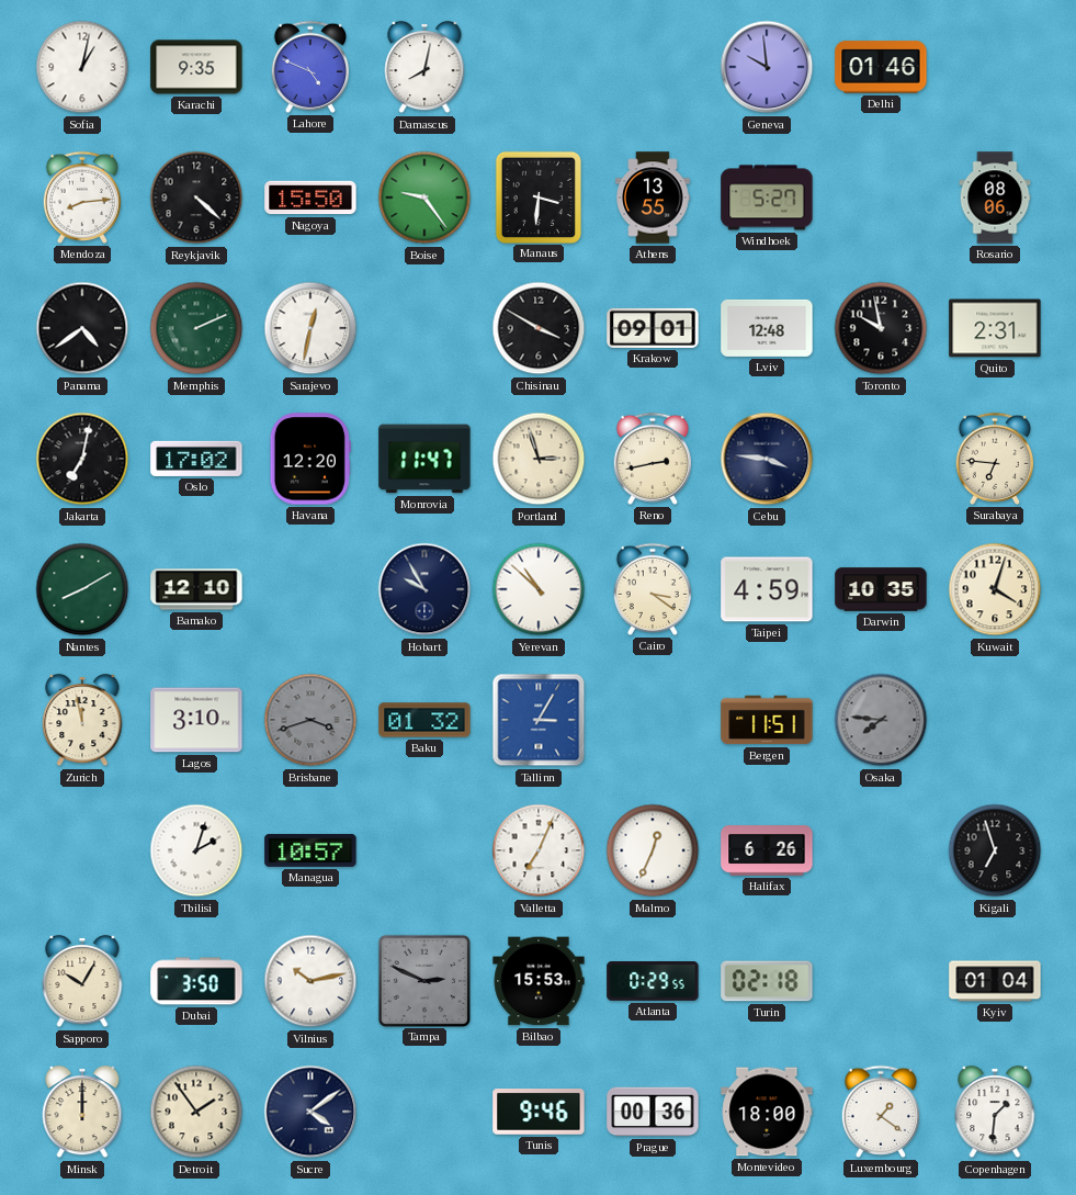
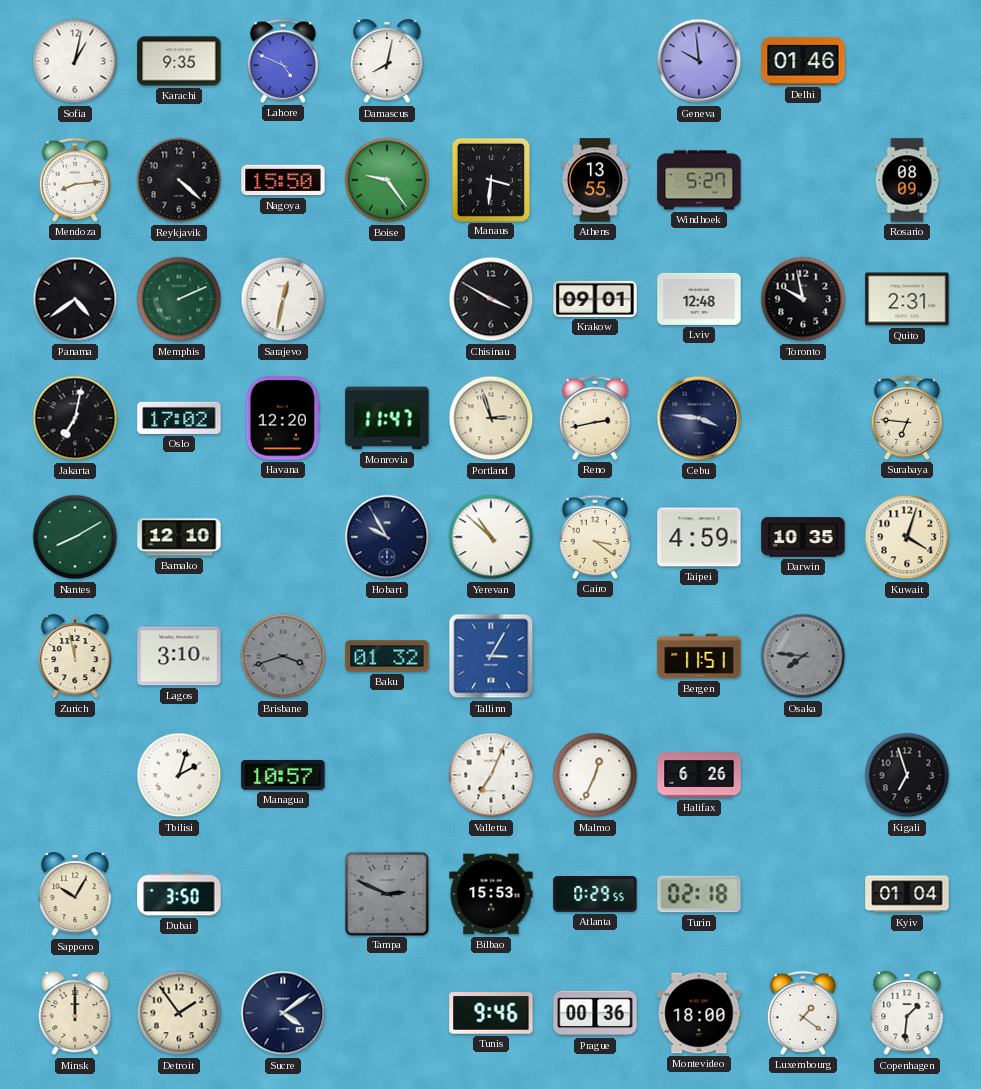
Rosario: 08:06 -> 08:09
Vilnius: 10:13 -> none
